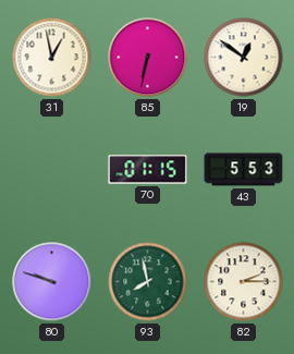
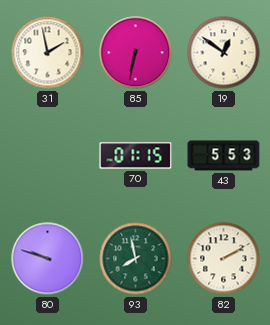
31: 12:58 -> 1:58
82: 2:15 -> 2:10
